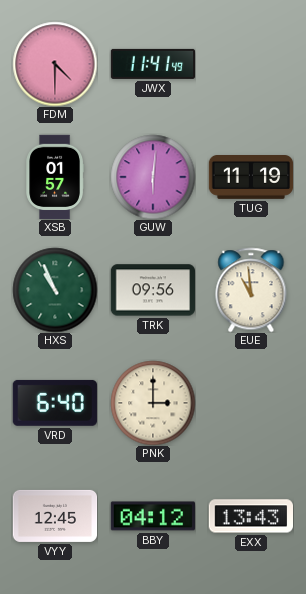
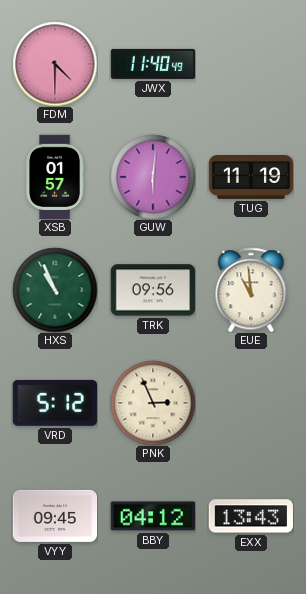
JWX: 11:41 -> 11:40
VRD: 6:40 -> 5:12
PNK: 3:00 -> 2:56
VYY: 12:45 -> 09:45
